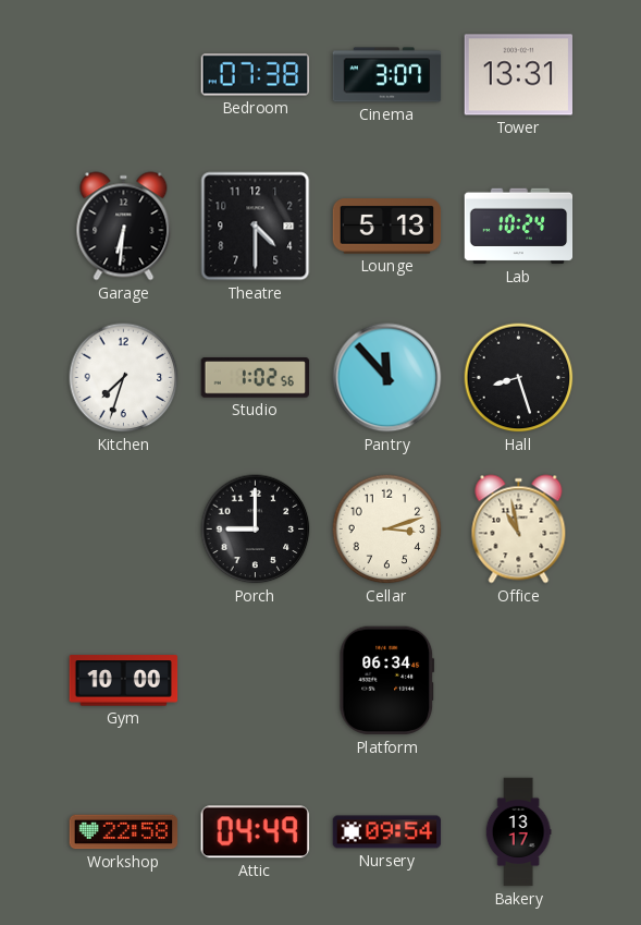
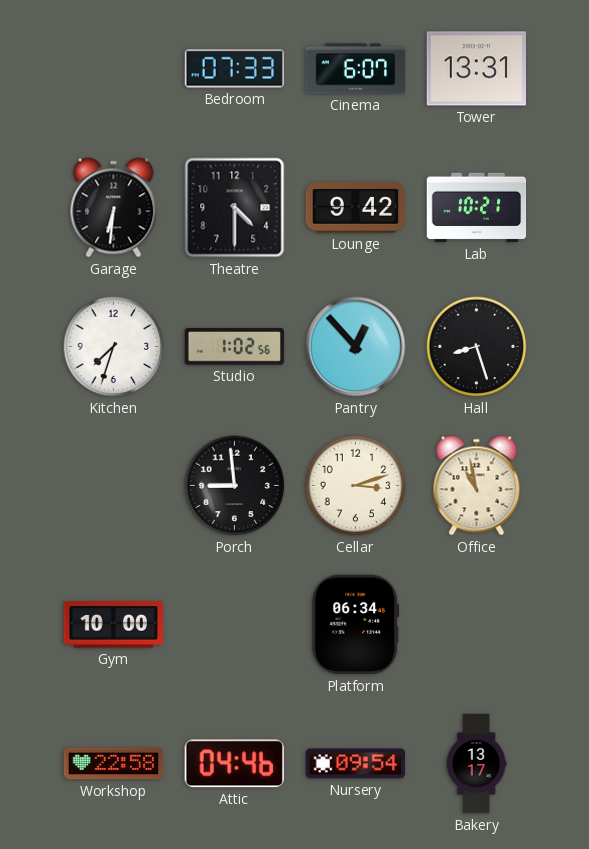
Bedroom: 07:38 -> 07:33
Cinema: 3:07 -> 6:07
Lounge: 5:13 -> 9:42
Lab: 10:24 -> 10:21
Pantry: 11:53 -> 12:53
Porch: 9:00 -> 8:59
Attic: 04:49 -> 04:46
